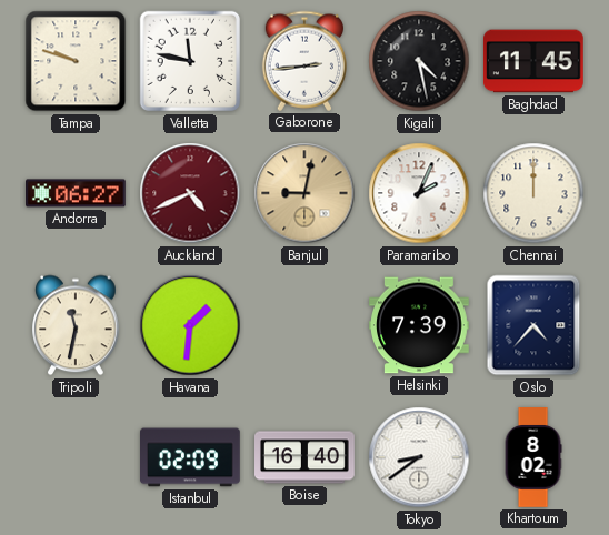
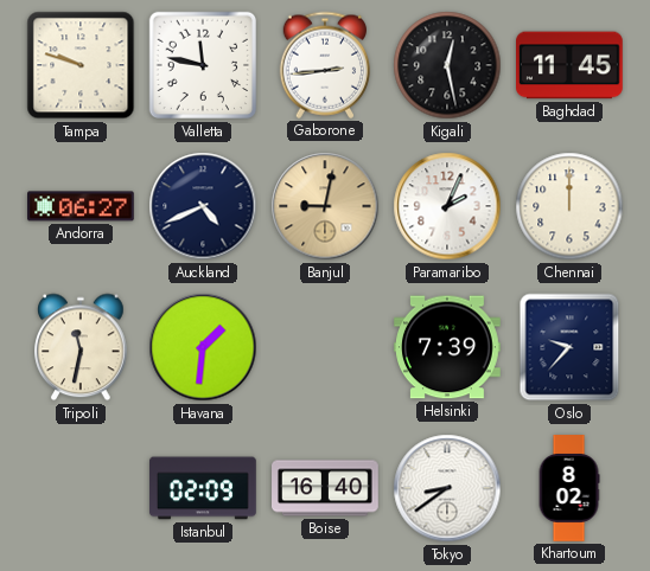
Kigali: 4:28 -> 12:28
Auckland dial: burgundy -> navy
Oslo: 4:37 -> 9:37
